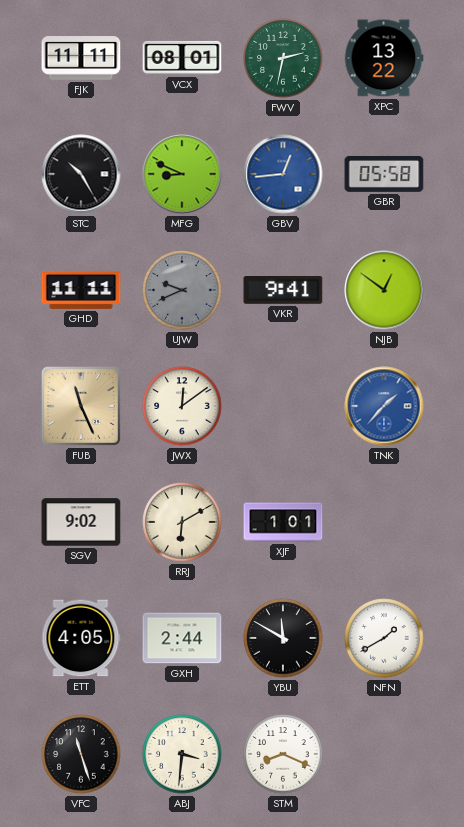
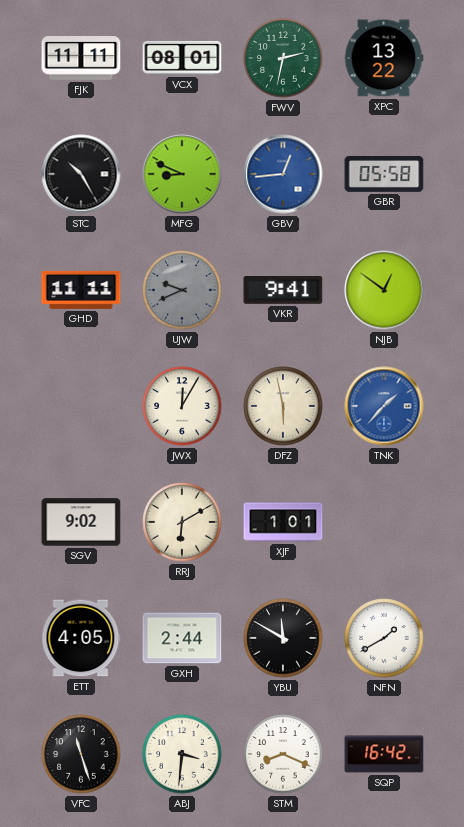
FUB: 11:26 -> none
JWX: 12:09 -> 12:05
DFZ: none -> 5:58
SQP: none -> 16:42
